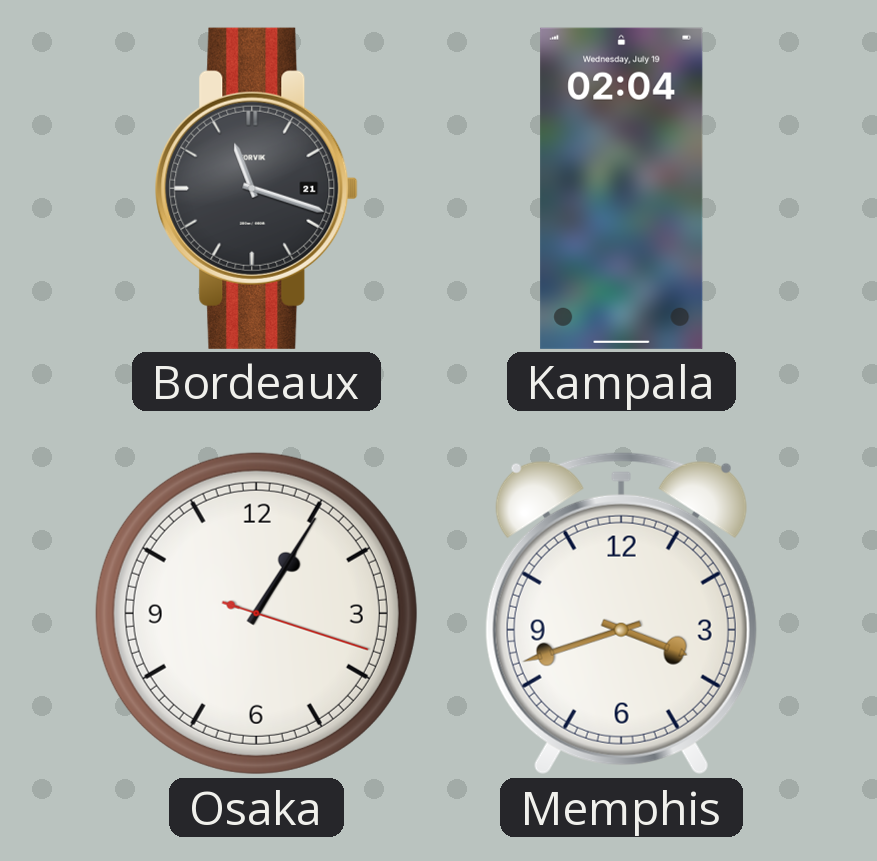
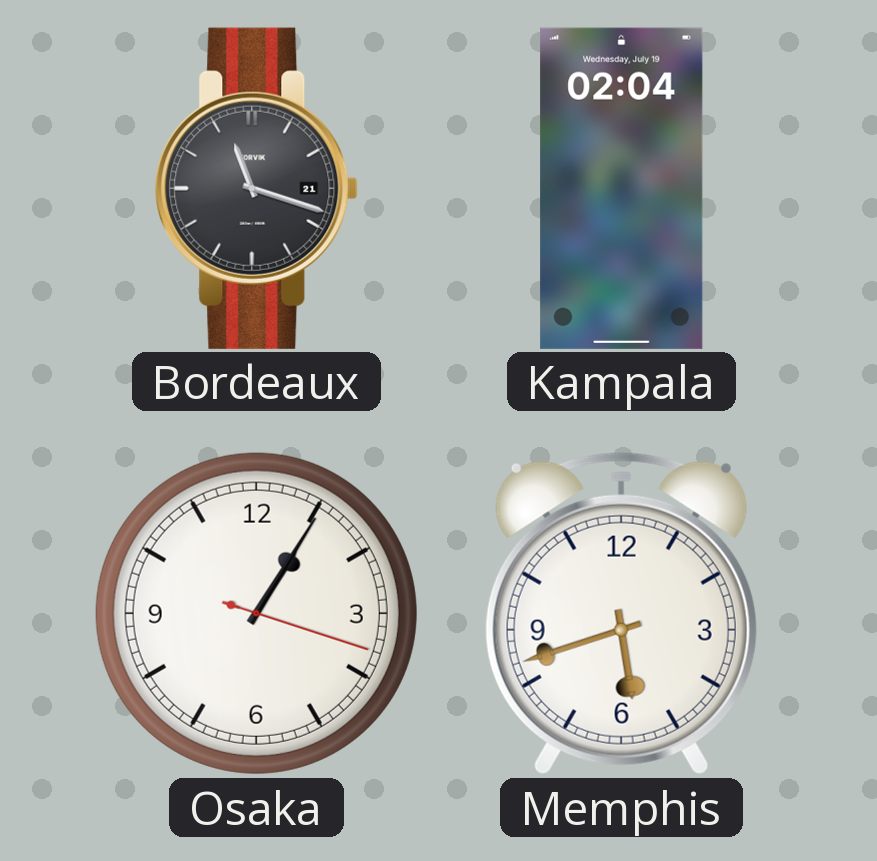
Memphis: 3:42 -> 5:42
